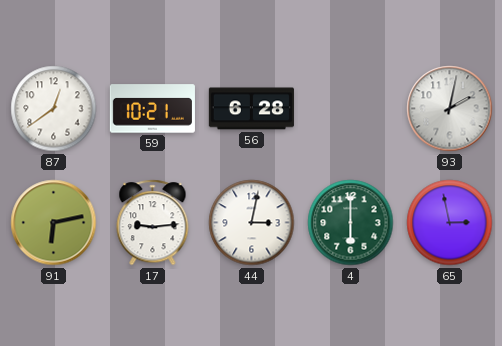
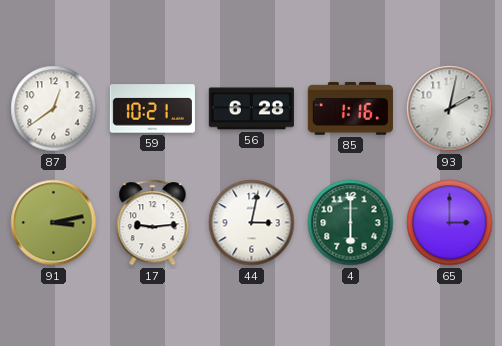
85: none -> 1:16
91: 6:13 -> 3:13
65: 2:58 -> 3:00
